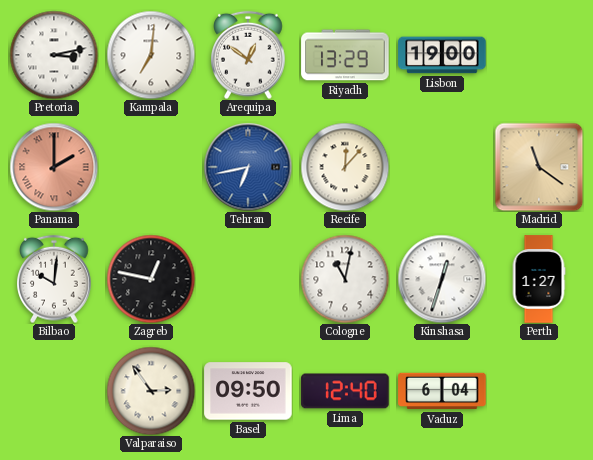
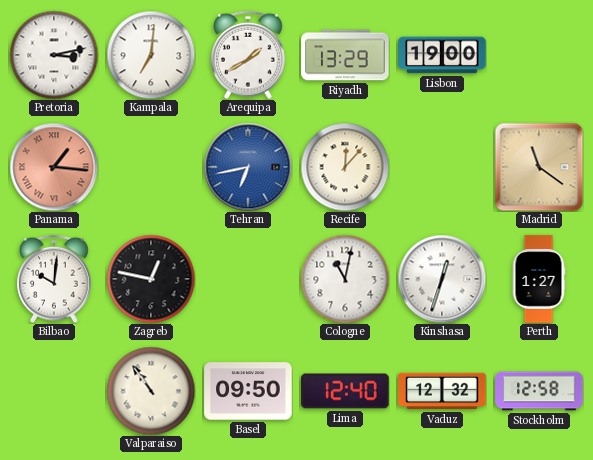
Arequipa: 12:51 -> 1:40
Panama: 2:00 -> 1:16
Valparaiso: 2:54 -> 10:54
Vaduz: 6:04 -> 12:32
Stockholm: none -> 12:58
